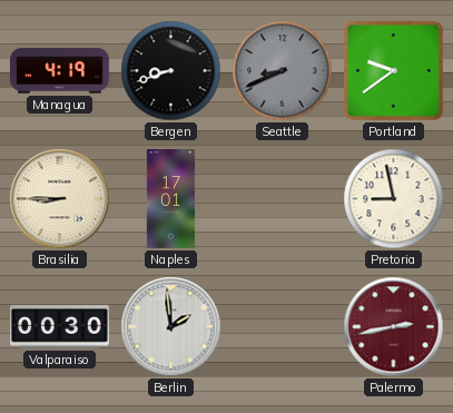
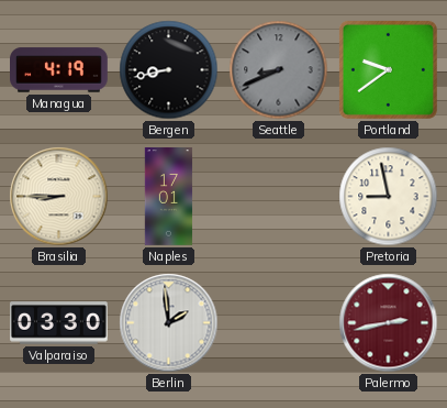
Bergen: 8:42 -> 8:43
Valparaiso: 00:30 -> 03:30
